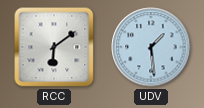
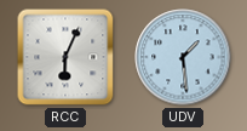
RCC: 6:09 -> 6:04
